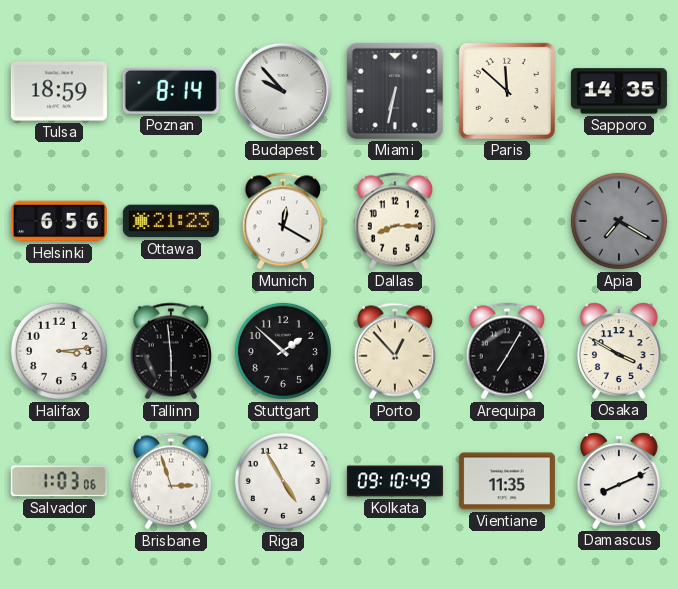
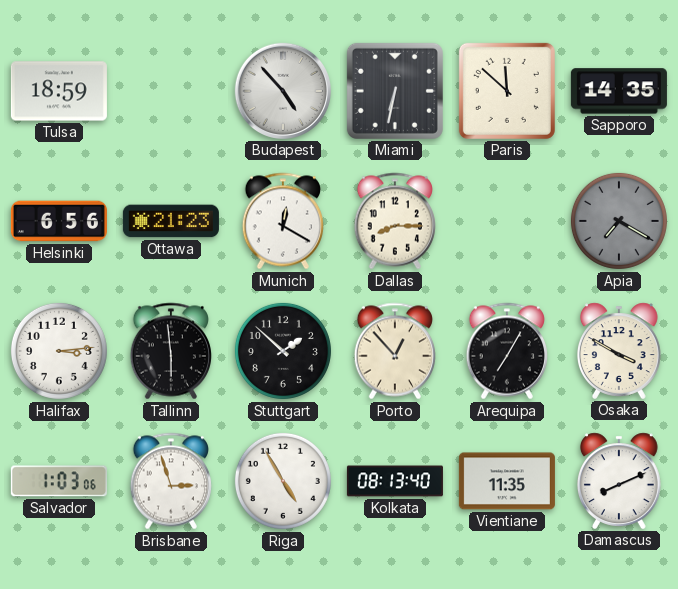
Poznan: 8:14 -> none
Budapest: 9:53 -> 4:53
Kolkata: 09:10 -> 08:13
